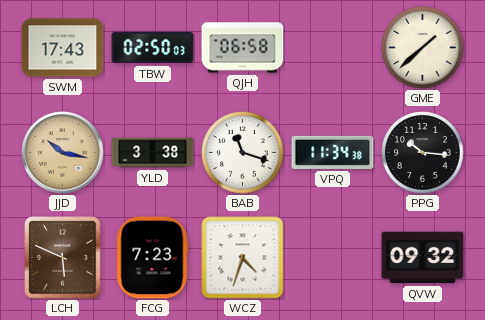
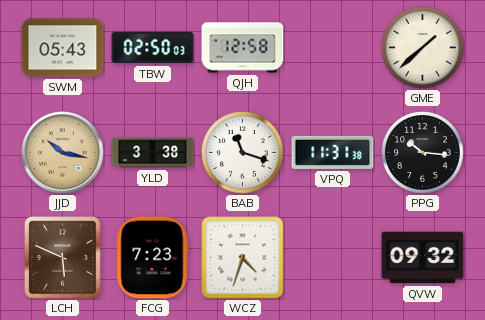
SWM: 17:43 -> 05:43
QJH: 06:58 -> 12:58
VPQ: 11:34 -> 11:31
